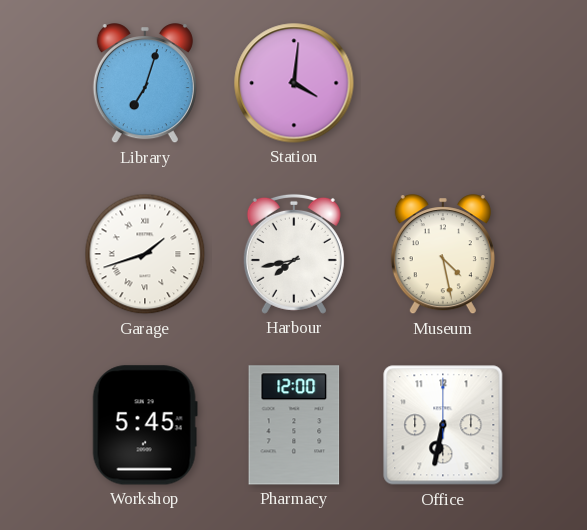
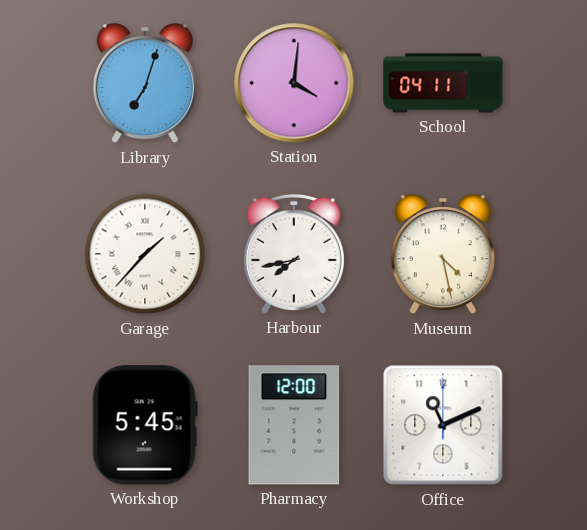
School: none -> 04:11
Garage: 1:42 -> 1:37
Office: 6:32 -> 11:11
